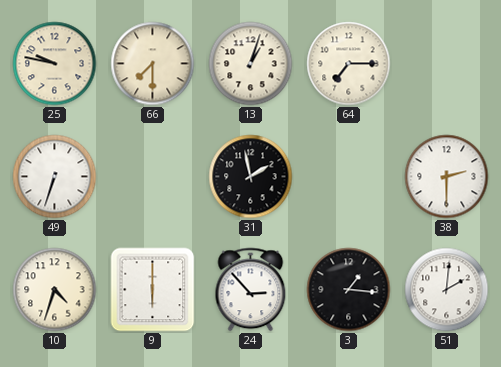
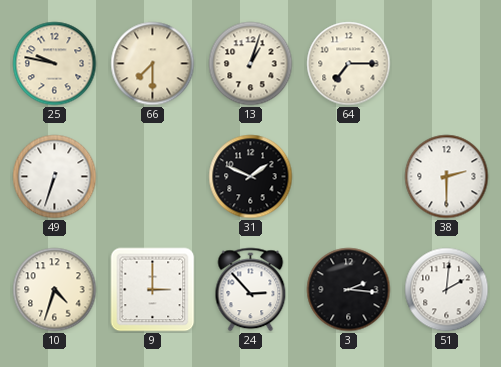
31: 1:58 -> 1:49
9: 6:00 -> 3:00
3: 1:16 -> 2:16
